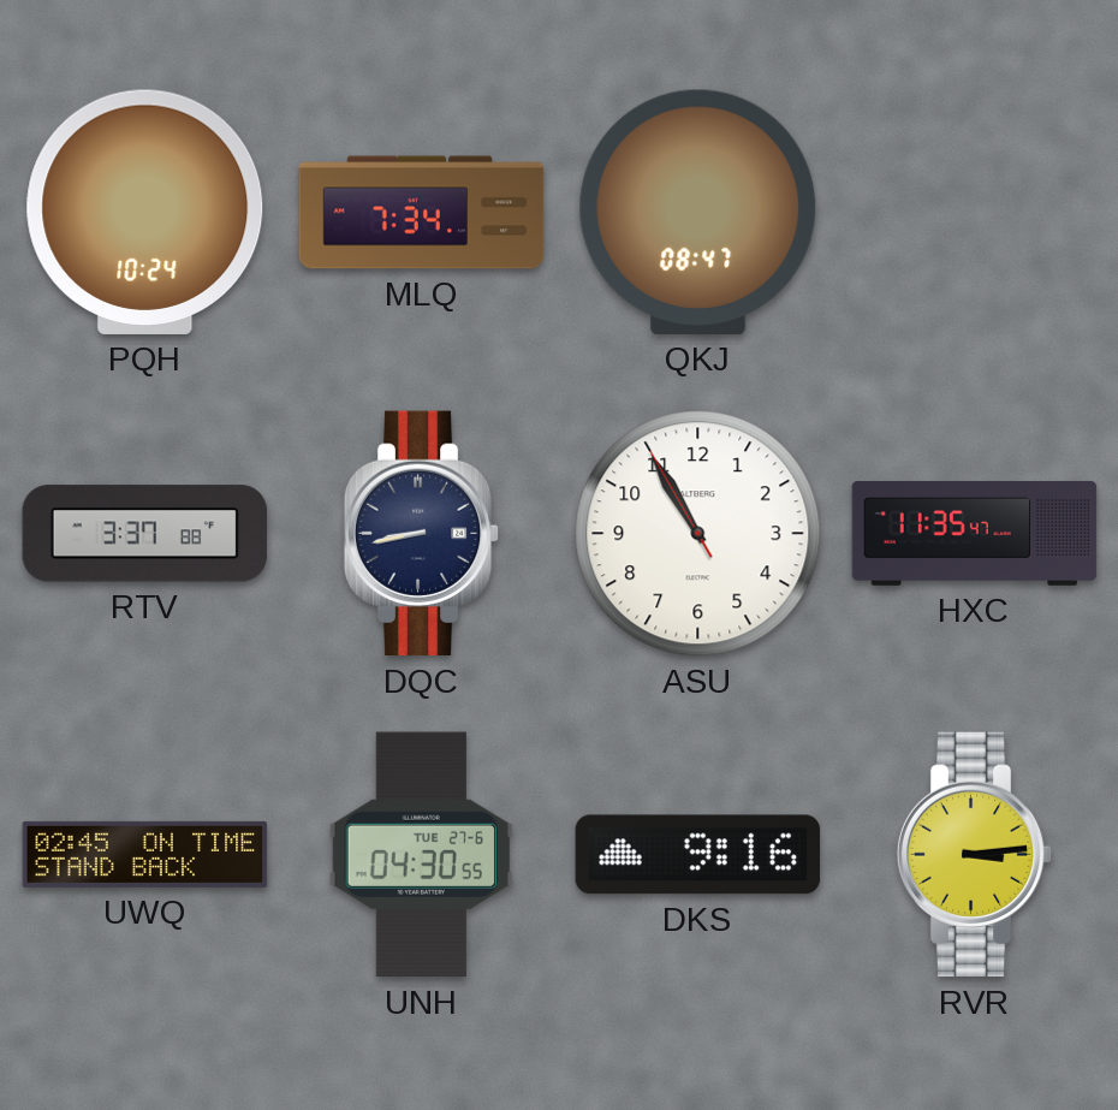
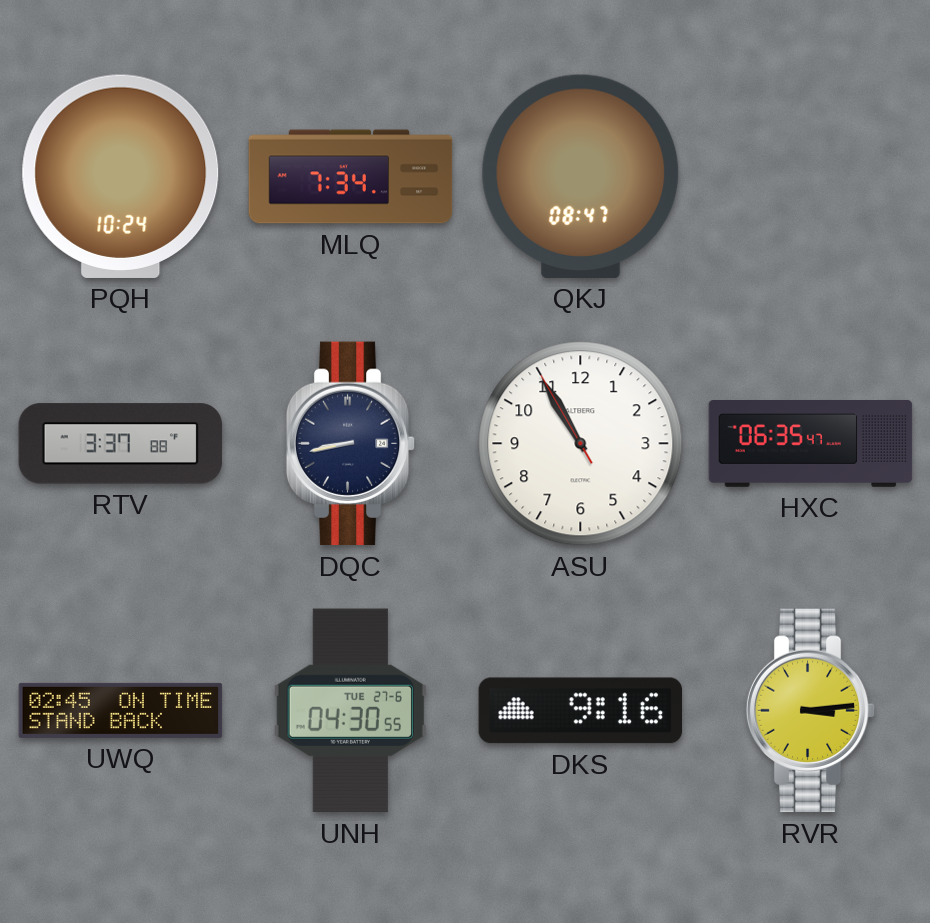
HXC: 11:35 -> 06:35
